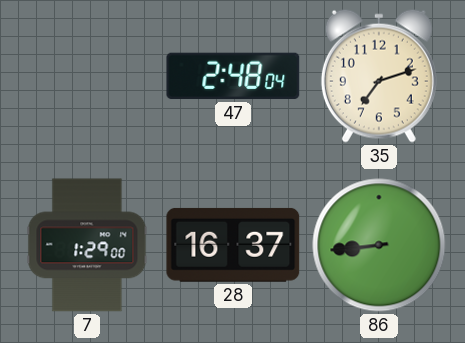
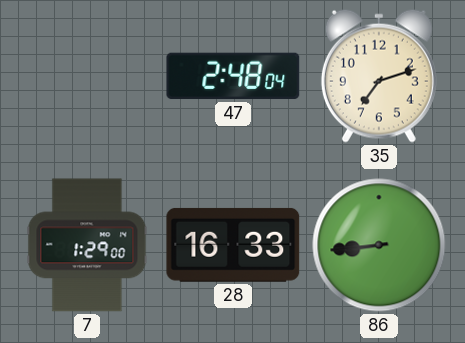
28: 16:37 -> 16:33
